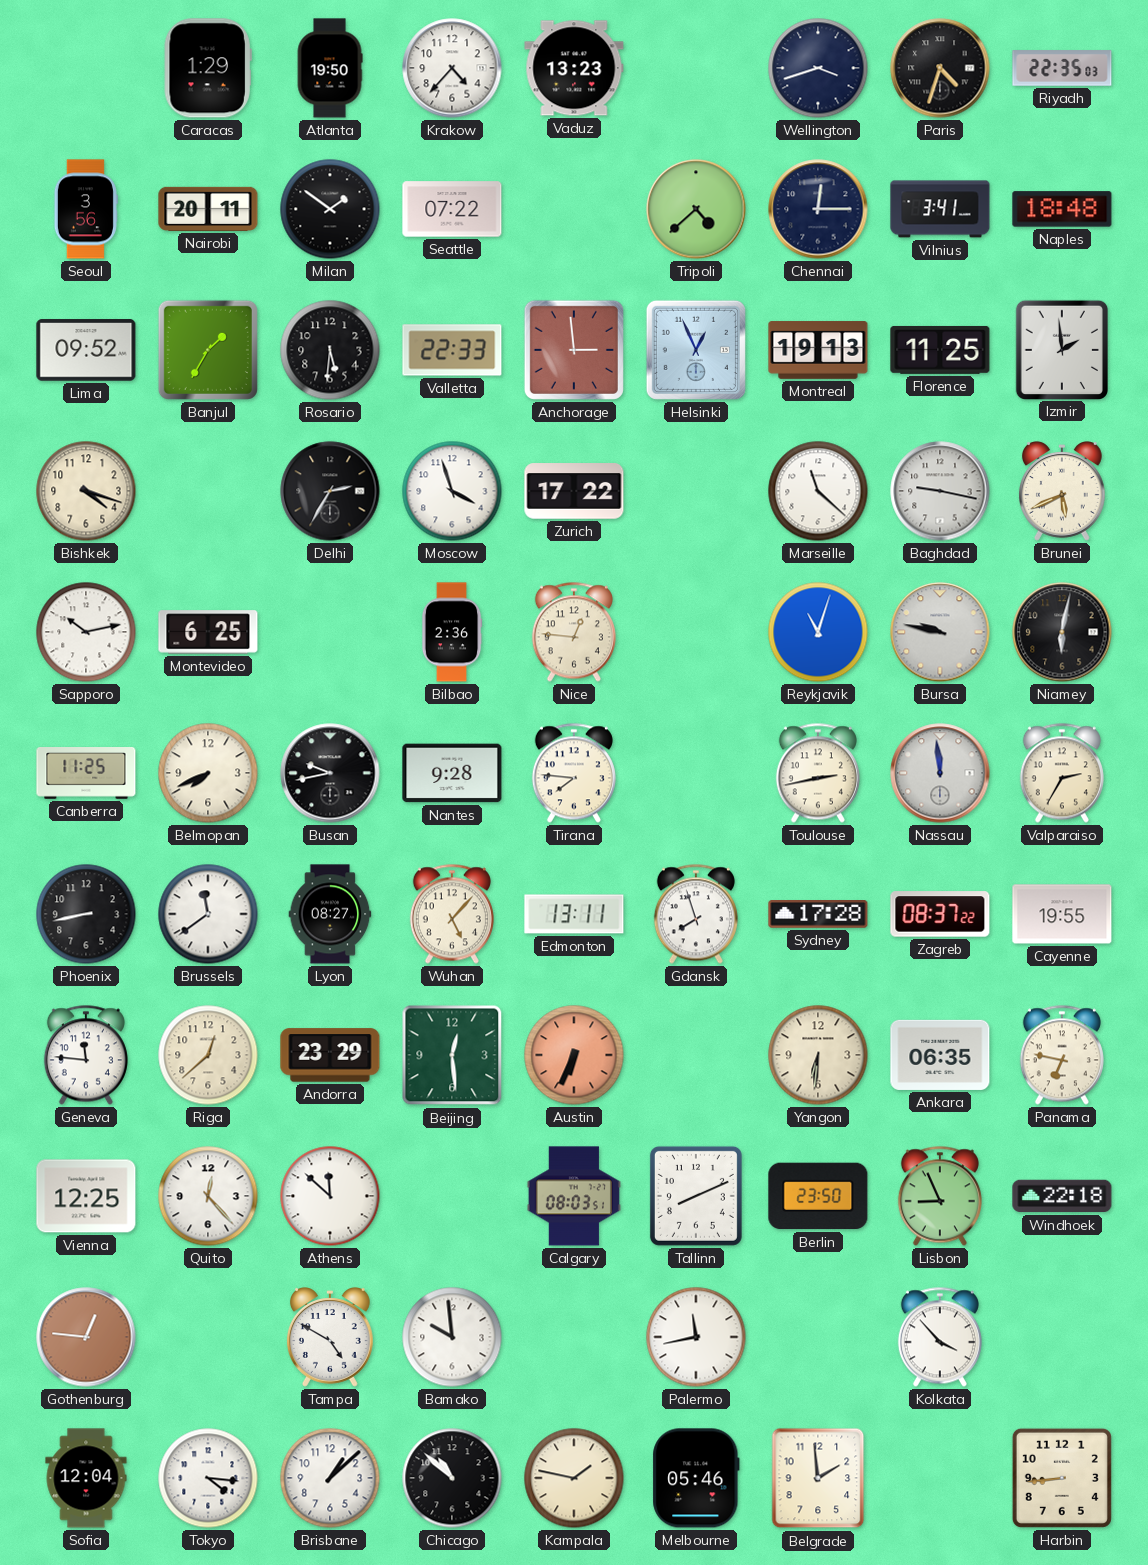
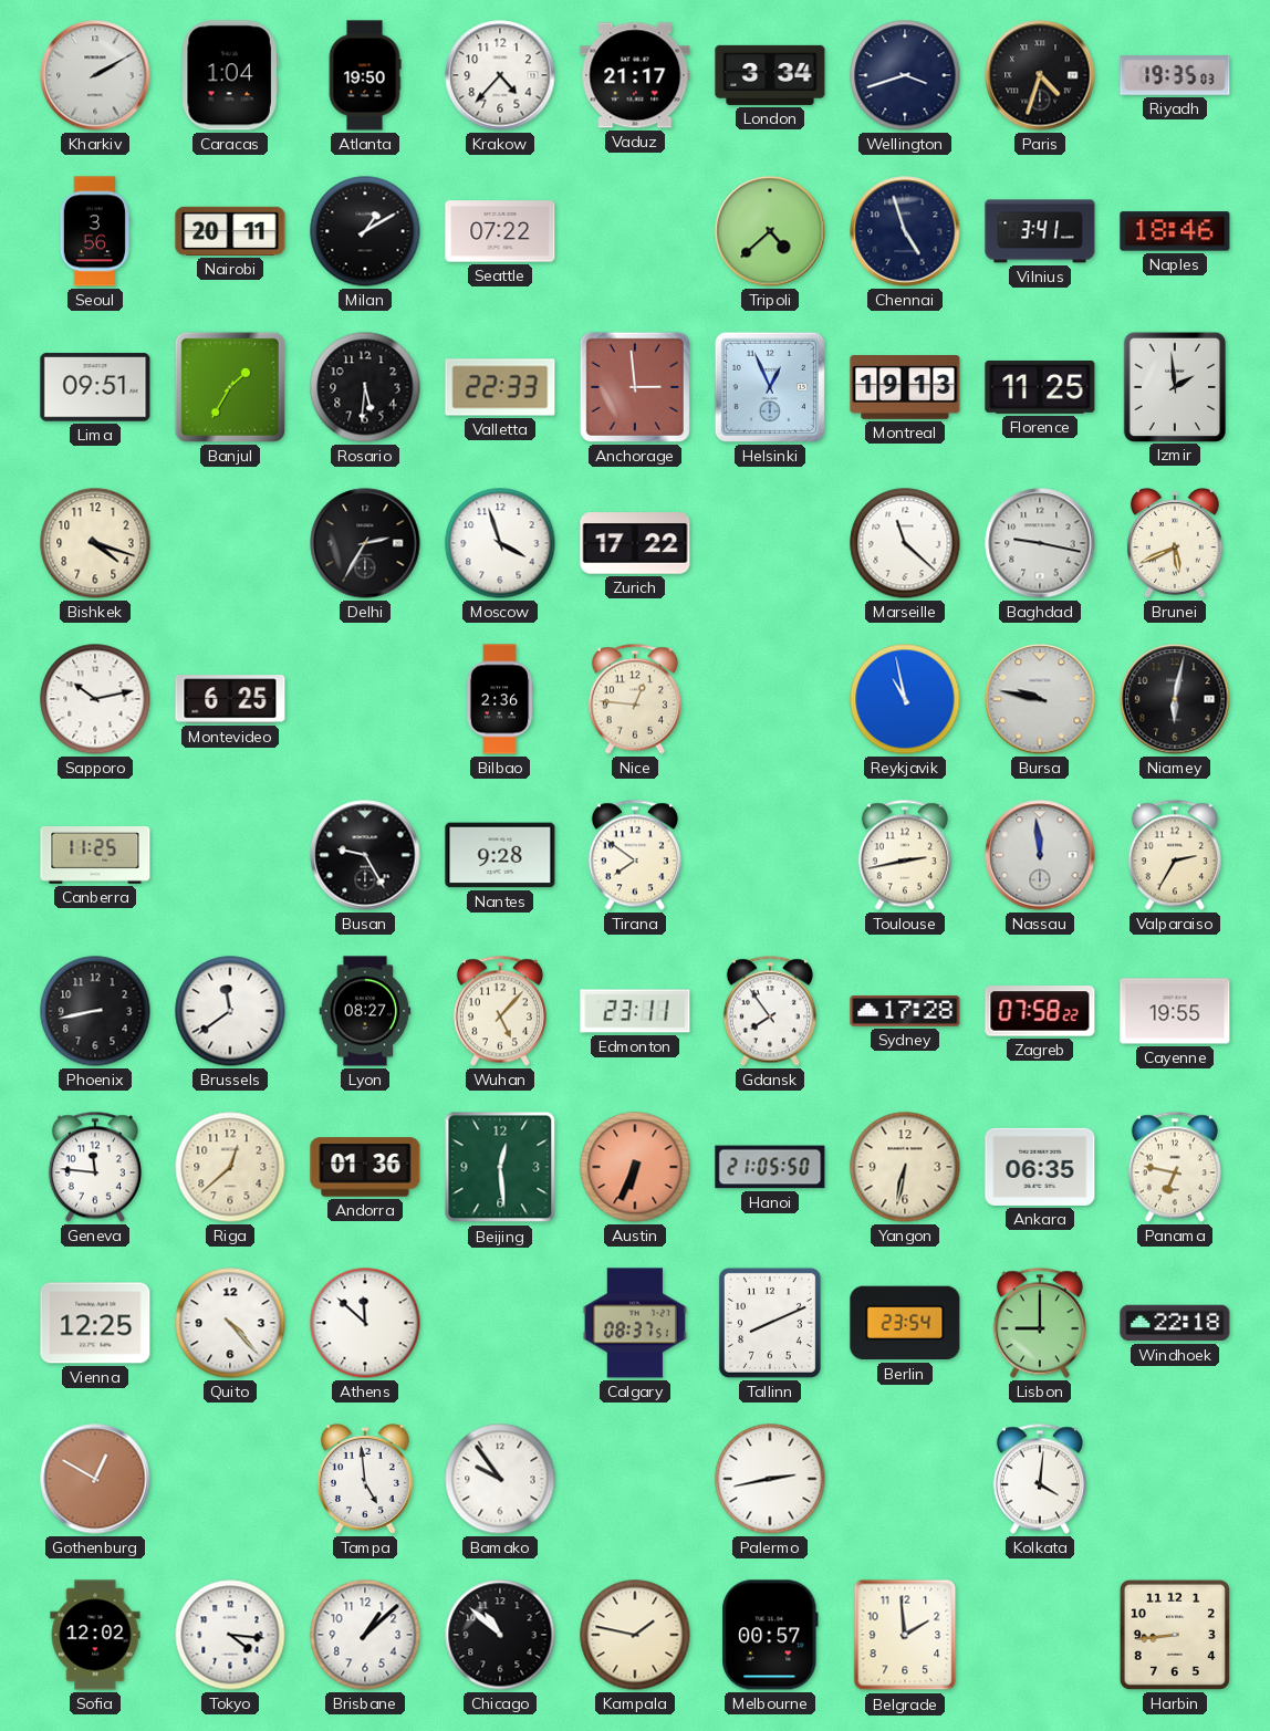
Kharkiv: none -> 2:10
Caracas: 1:29 -> 1:04
Vaduz: 13:23 -> 21:17
London: none -> 3:34
Riyadh: 22:35 -> 19:35
Milan: 1:51 -> 1:10
Chennai: 12:15 -> 4:57
Naples: 18:48 -> 18:46
Lima: 09:52 -> 09:51
Reykjavik: 11:03 -> 10:58
Belmopan: 7:41 -> none
Busan: 9:43 -> 9:25
Tirana: 7:46 -> 7:51
Edmonton: 13:11 -> 23:11
Gdansk: 7:57 -> 7:54
Zagreb: 08:37 -> 07:58
Andorra: 23:29 -> 01:36
Hanoi: none -> 21:05
Yangon: 6:31 -> 6:32
Quito: 12:23 -> 4:23
Calgary: 08:03 -> 08:37
Berlin: 23:50 -> 23:54
Lisbon: 8:56 -> 9:00
Gothenburg: 12:46 -> 12:50
Tampa: 4:50 -> 4:59
Bamako: 9:59 -> 9:54
Palermo: 11:43 -> 2:43
Kolkata: 3:53 -> 4:01
Sofia: 12:04 -> 12:02
Melbourne: 05:46 -> 00:57
